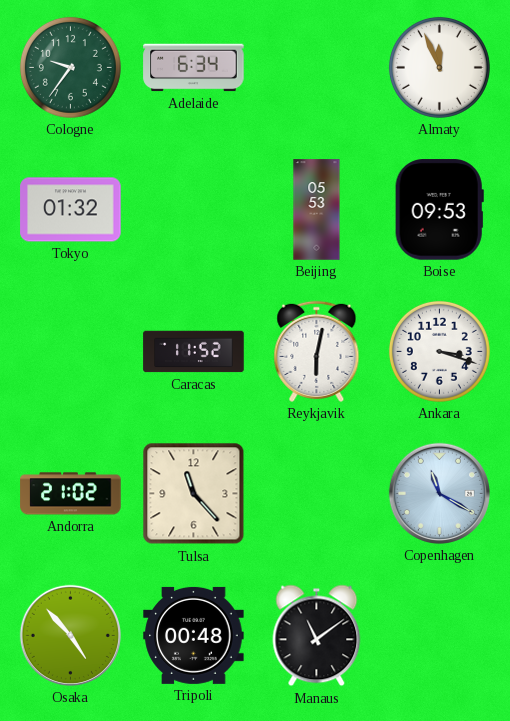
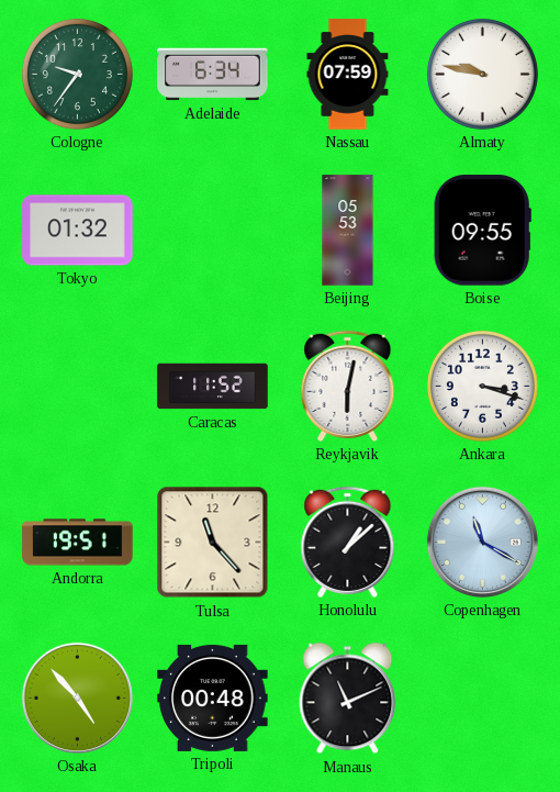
Nassau: none -> 07:59
Almaty: 11:56 -> 9:47
Boise: 09:53 -> 09:55
Andorra: 21:02 -> 19:51
Honolulu: none -> 1:08
Manaus: 11:09 -> 11:11
